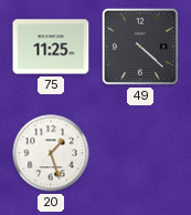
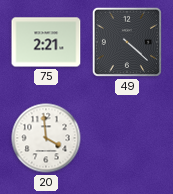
75: 11:25 -> 2:21
20: 1:27 -> 3:59
